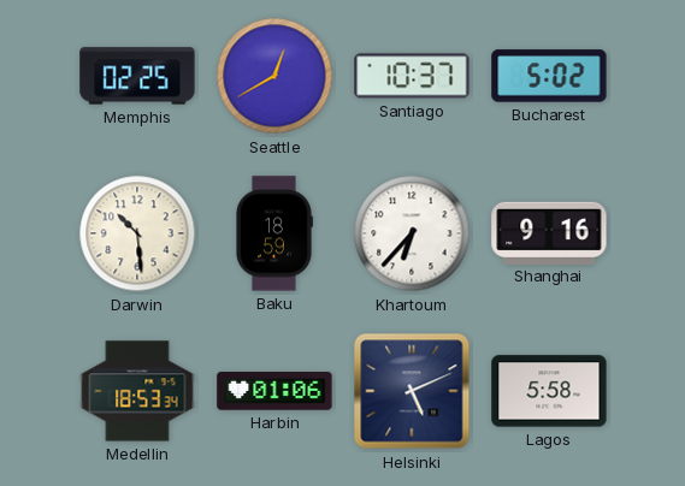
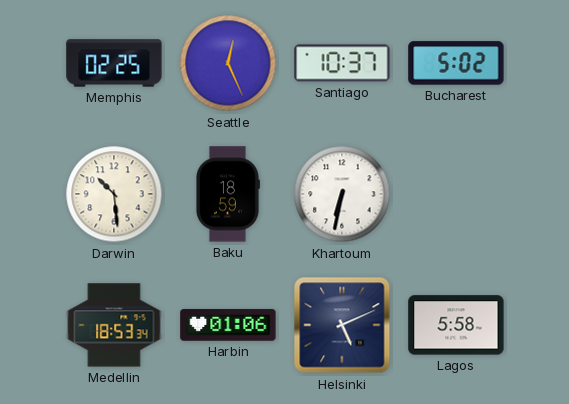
Seattle: 12:40 -> 12:26
Khartoum: 6:37 -> 6:32
Shanghai: 9:16 -> none
